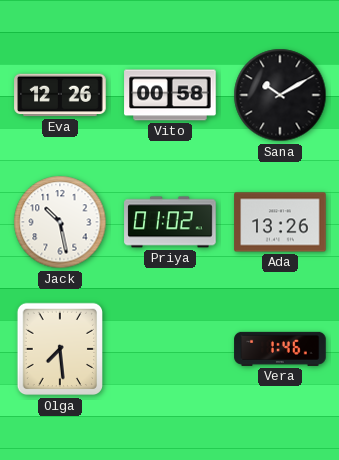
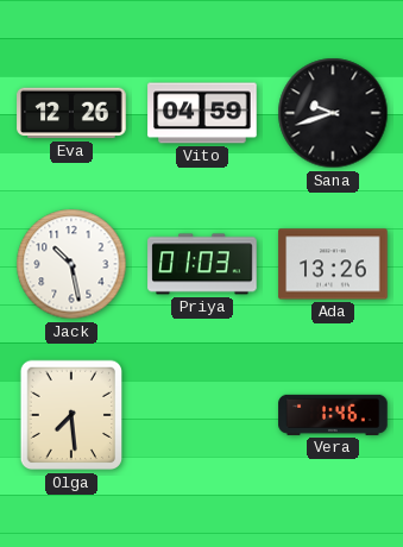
Vito: 00:58 -> 04:59
Sana: 10:10 -> 9:42
Priya: 01:02 -> 01:03
